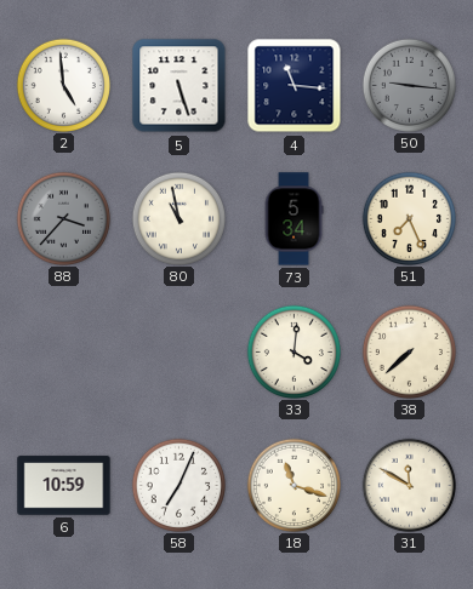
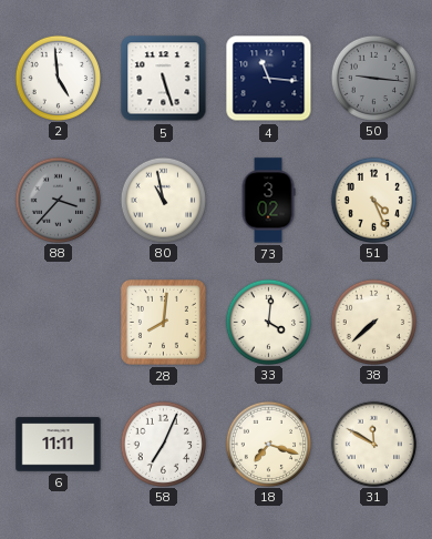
73: 5:34 -> 3:02
51: 7:26 -> 4:26
28: none -> 8:01
6: 10:59 -> 11:11
18: 11:18 -> 7:18
